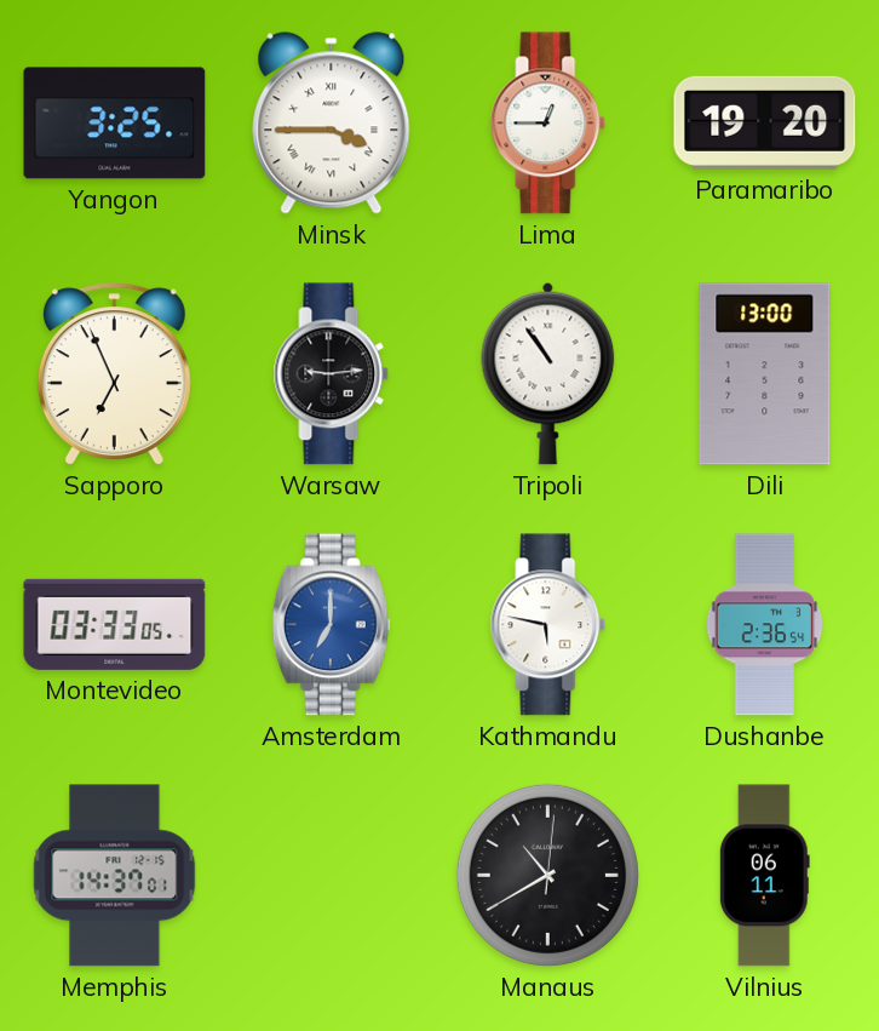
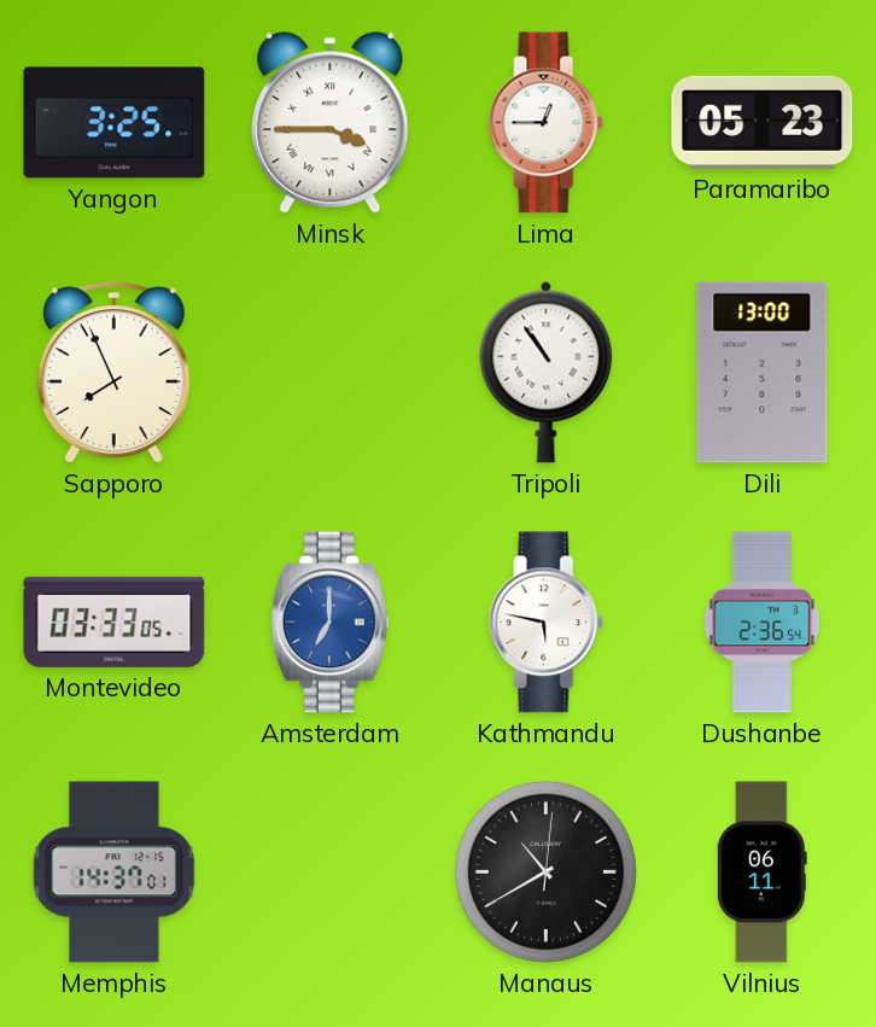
Paramaribo: 19:20 -> 05:23
Sapporo: 6:56 -> 7:56
Warsaw: 9:14 -> none
